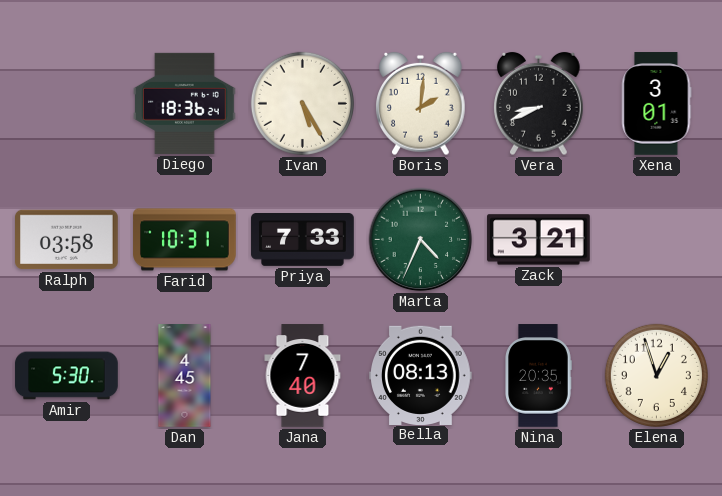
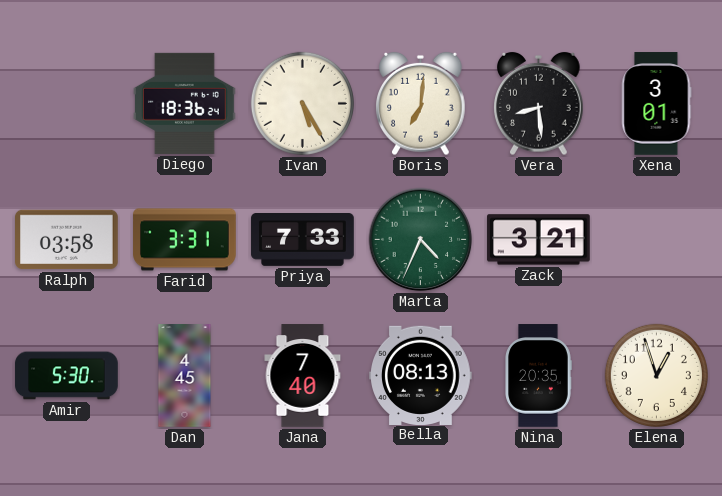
Boris: 2:01 -> 7:01
Vera: 8:41 -> 8:29
Farid: 10:31 -> 3:31
